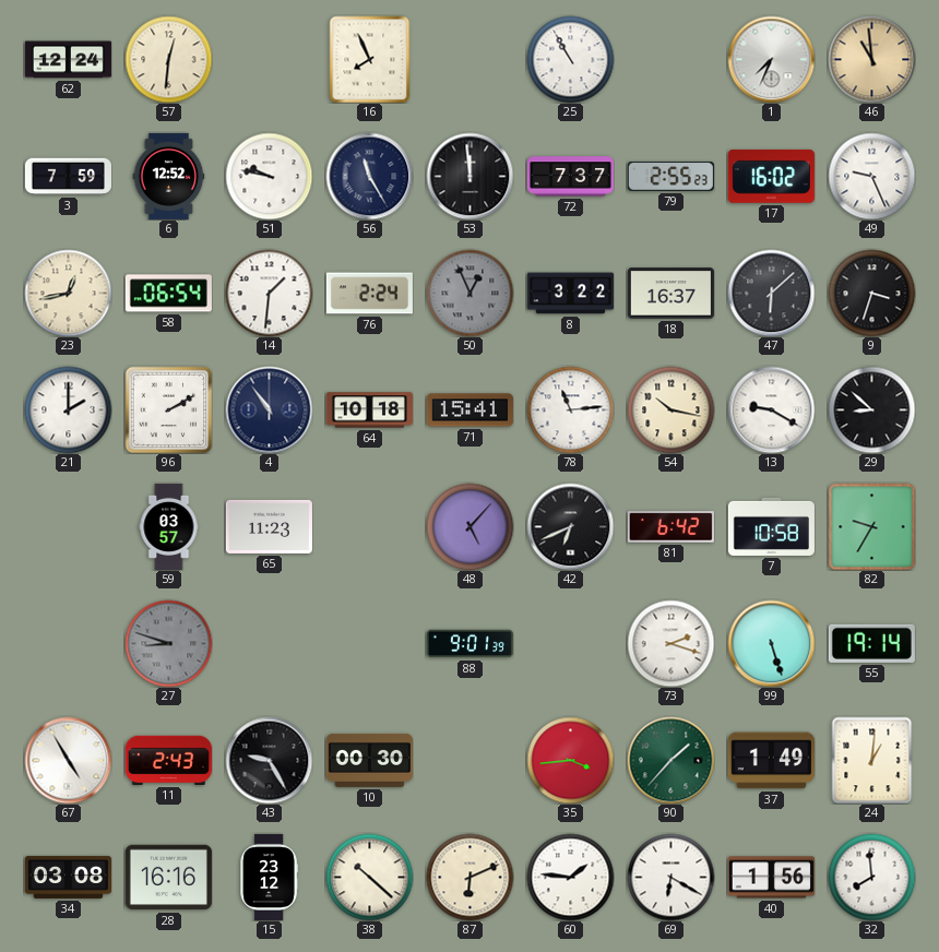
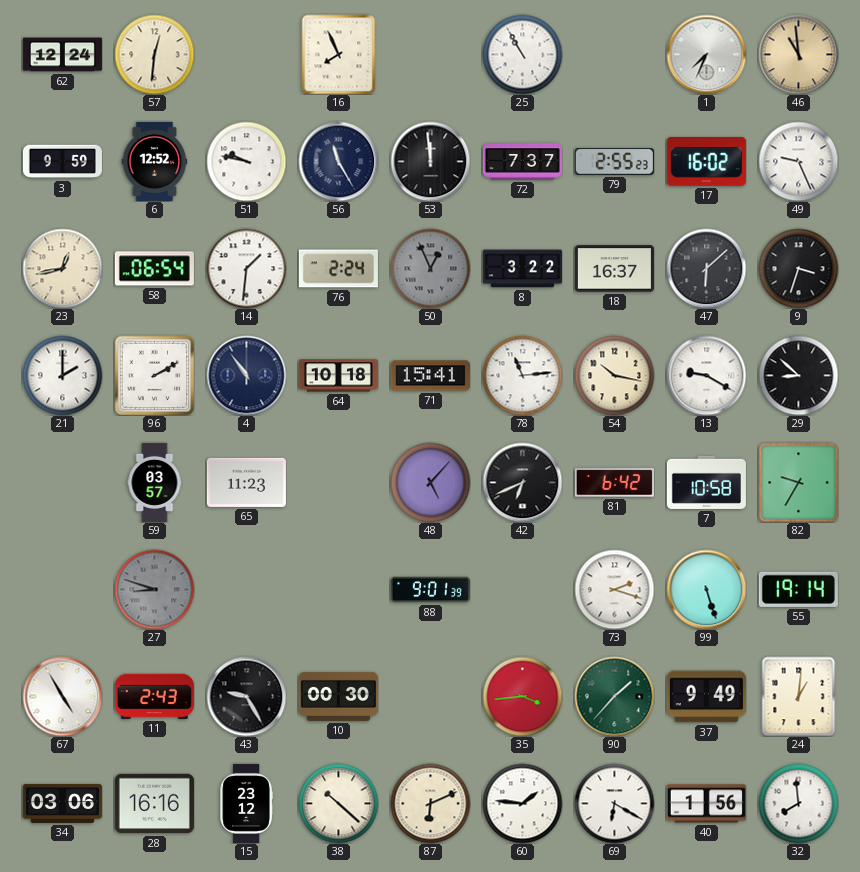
3: 7:59 -> 9:59
37: 1:49 -> 9:49
34: 03:08 -> 03:06
